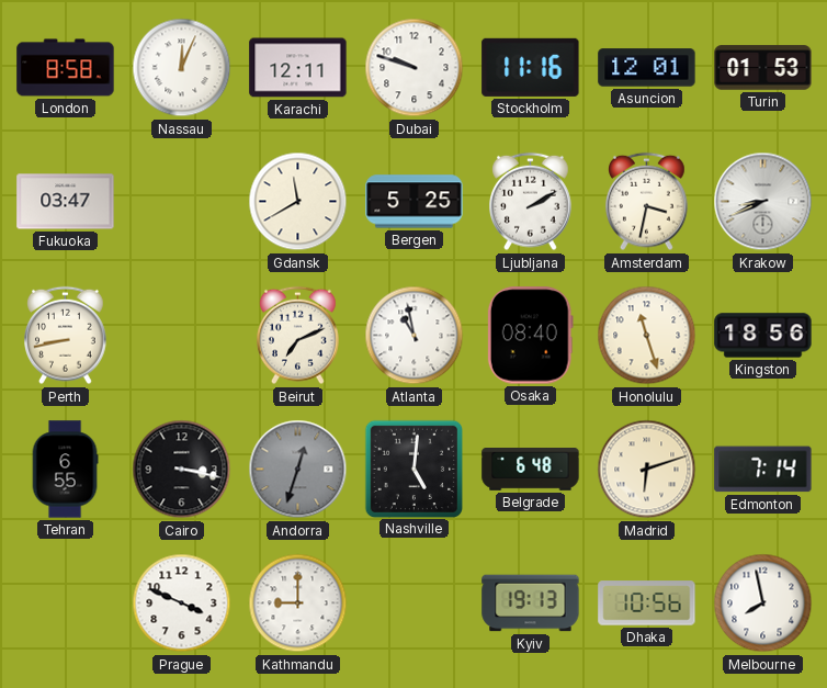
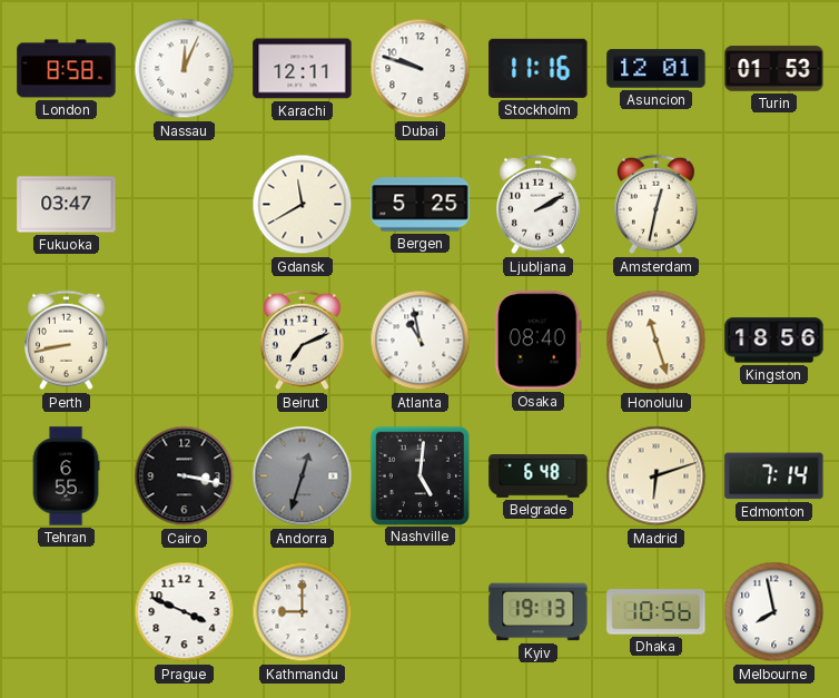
Amsterdam: 3:32 -> 12:32
Krakow: 8:41 -> none
